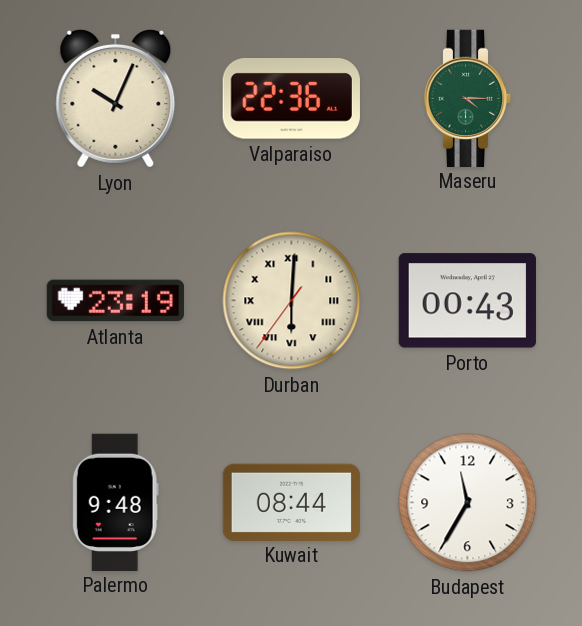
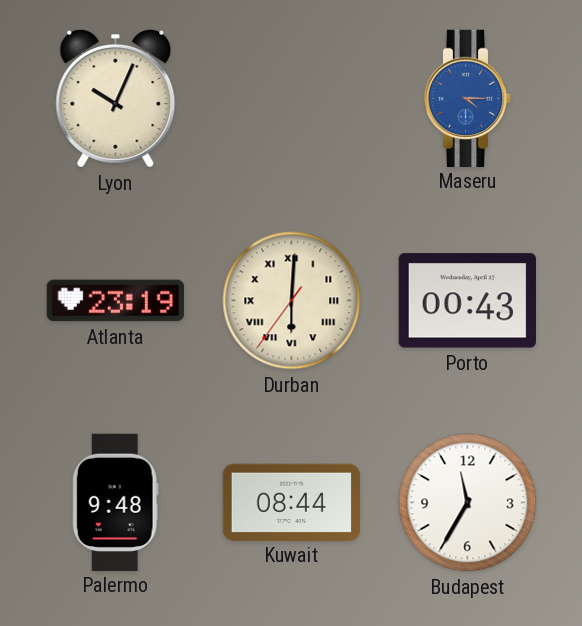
Valparaiso: 22:36 -> none
Maseru dial: green -> blue
